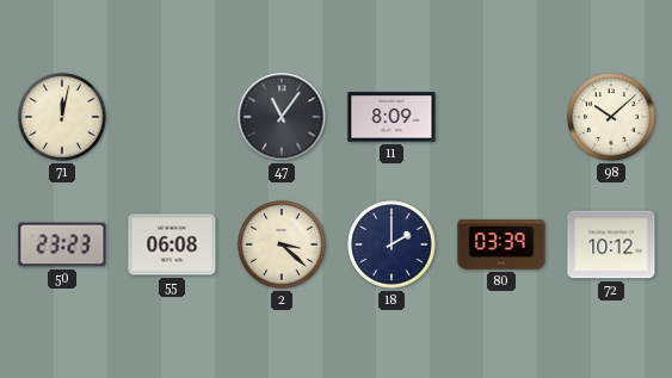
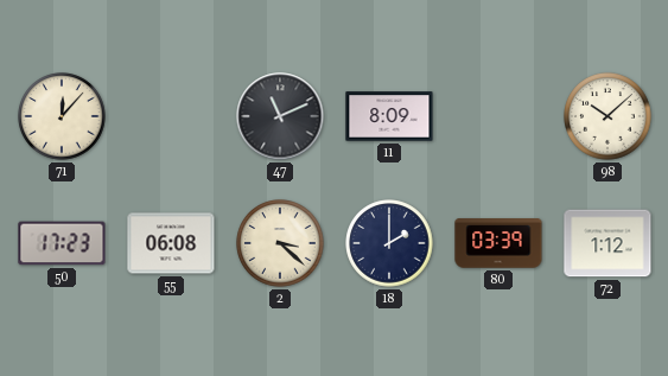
71: 12:02 -> 12:07
47: 11:06 -> 11:11
50: 23:23 -> 17:23
72: 10:12 -> 1:12
